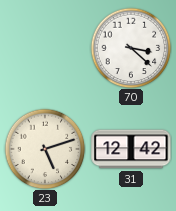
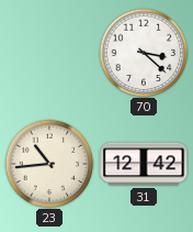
23: 5:12 -> 10:44
